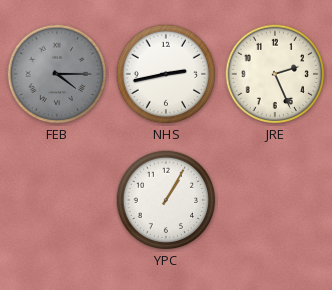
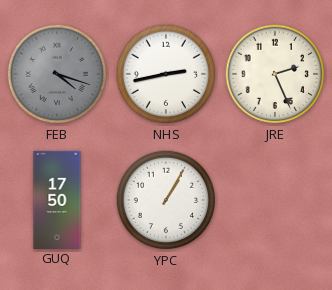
FEB: 4:15 -> 4:18
GUQ: none -> 17:50
